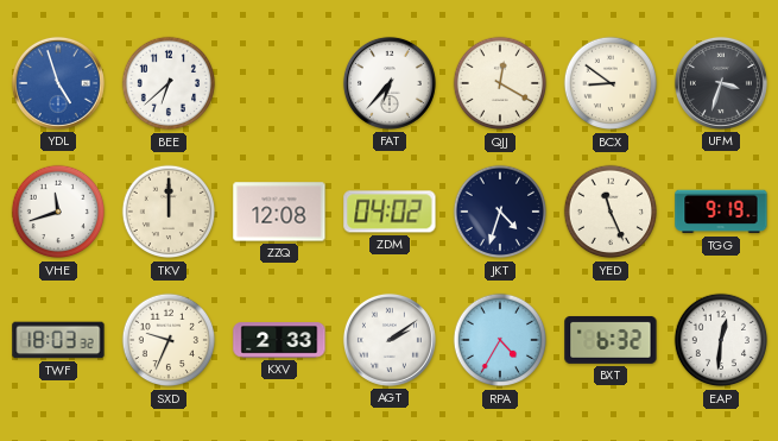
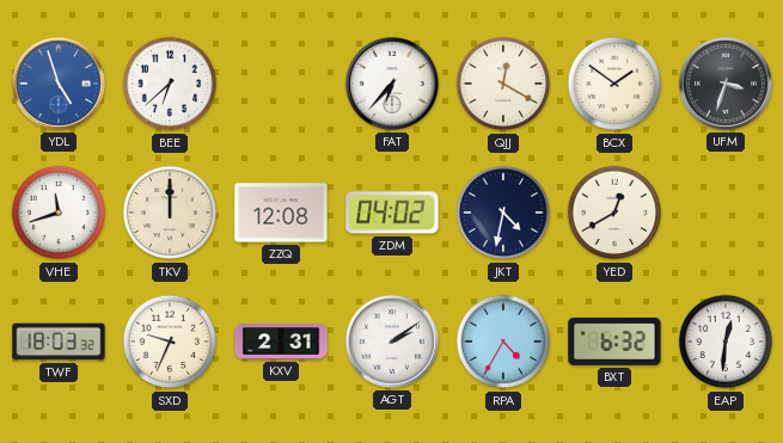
BCX: 8:51 -> 1:51
JKT: 4:33 -> 4:32
YED: 11:26 -> 12:40
TGG: 9:19 -> none
KXV: 2:33 -> 2:31
